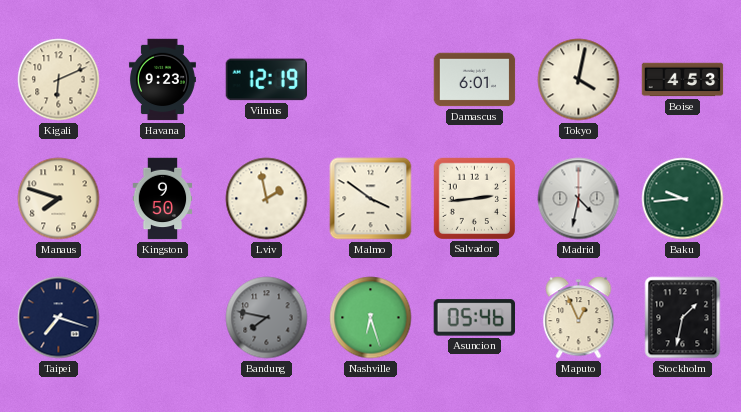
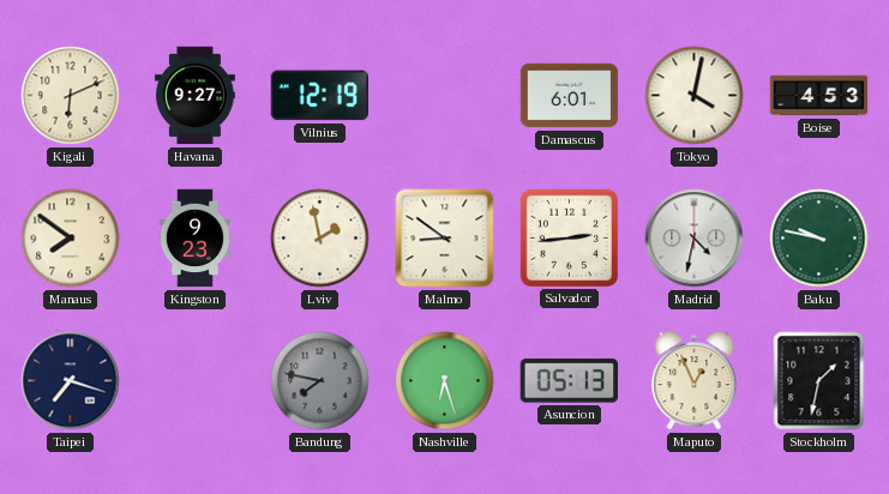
Havana: 9:23 -> 9:27
Manaus: 7:48 -> 7:51
Kingston: 9:50 -> 9:23
Malmo: 3:51 -> 8:51
Baku: 9:44 -> 9:47
Asuncion: 05:46 -> 05:13
